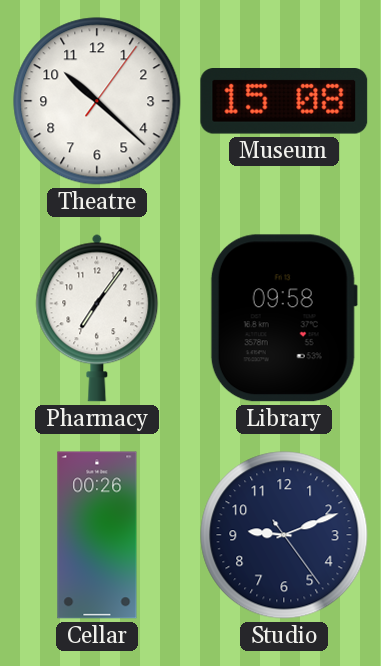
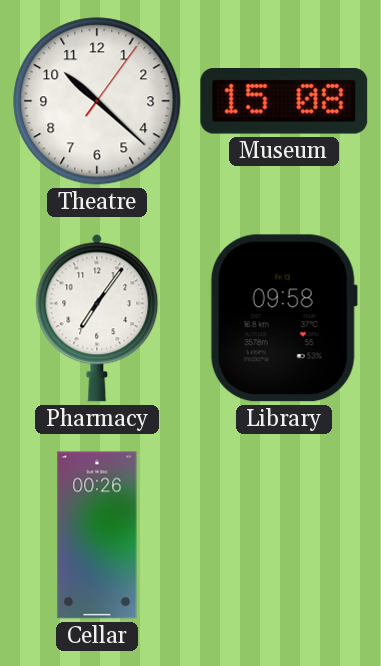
Studio: 9:11 -> none
